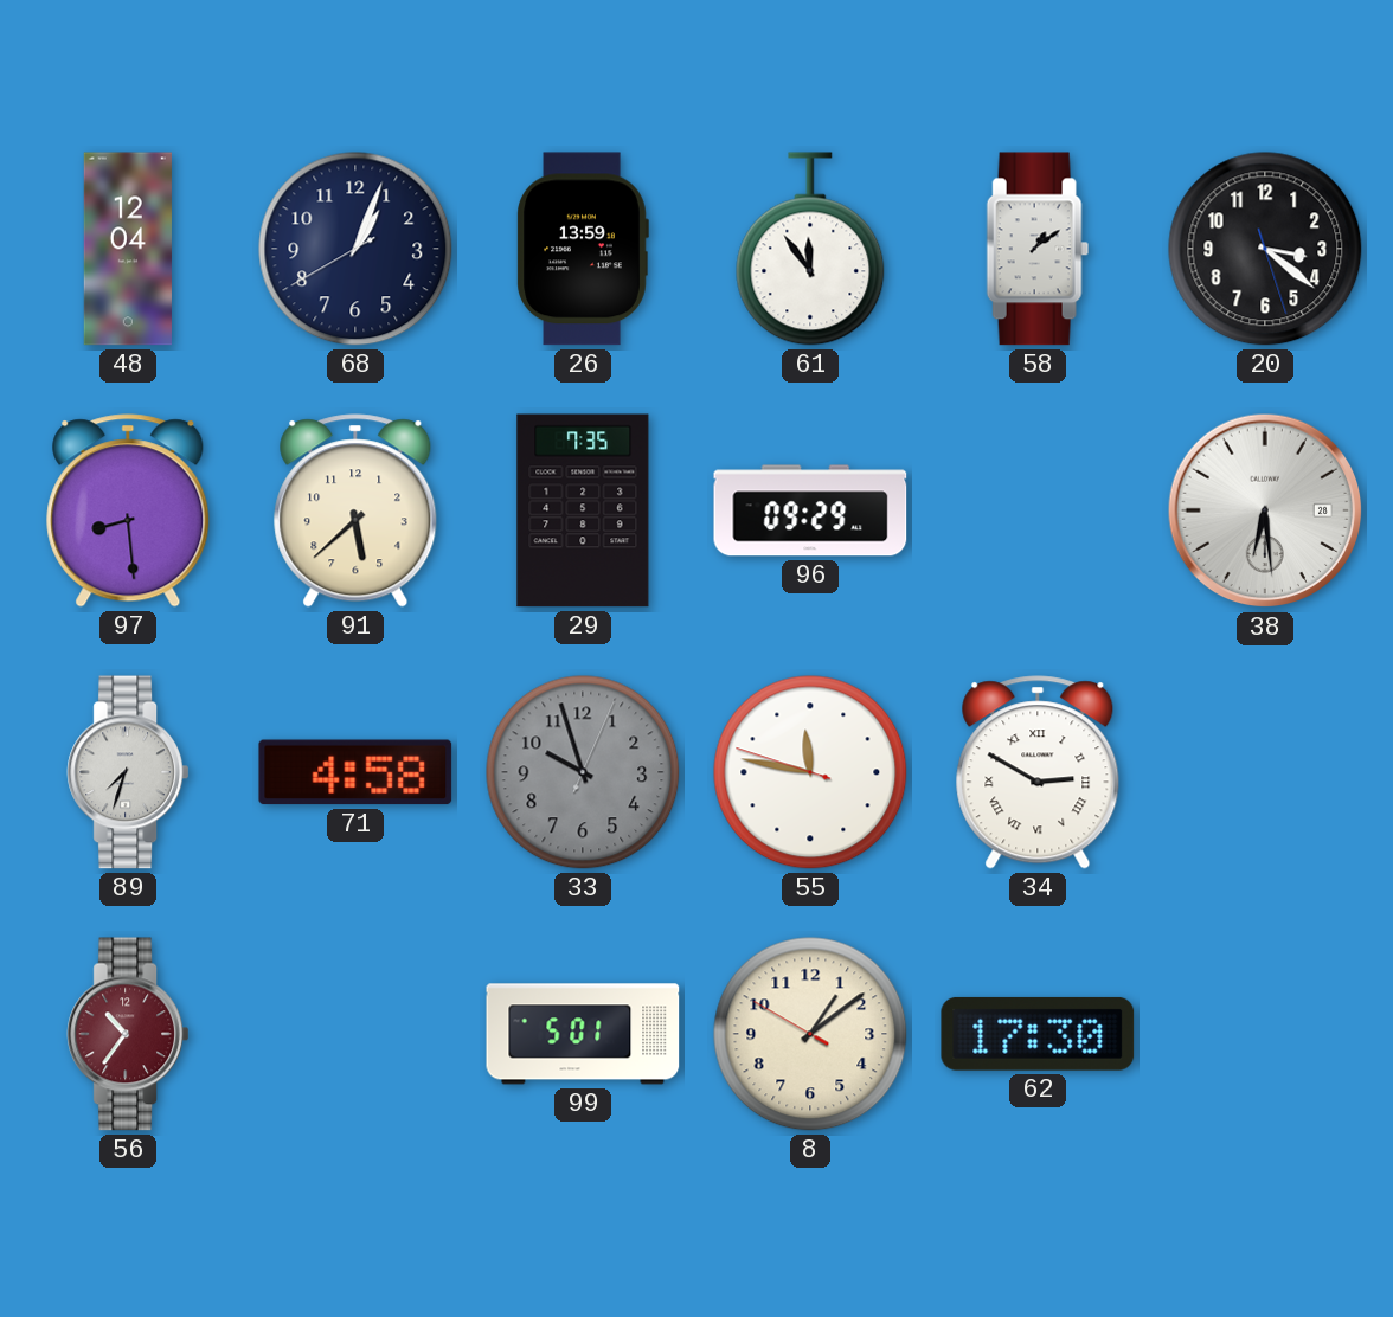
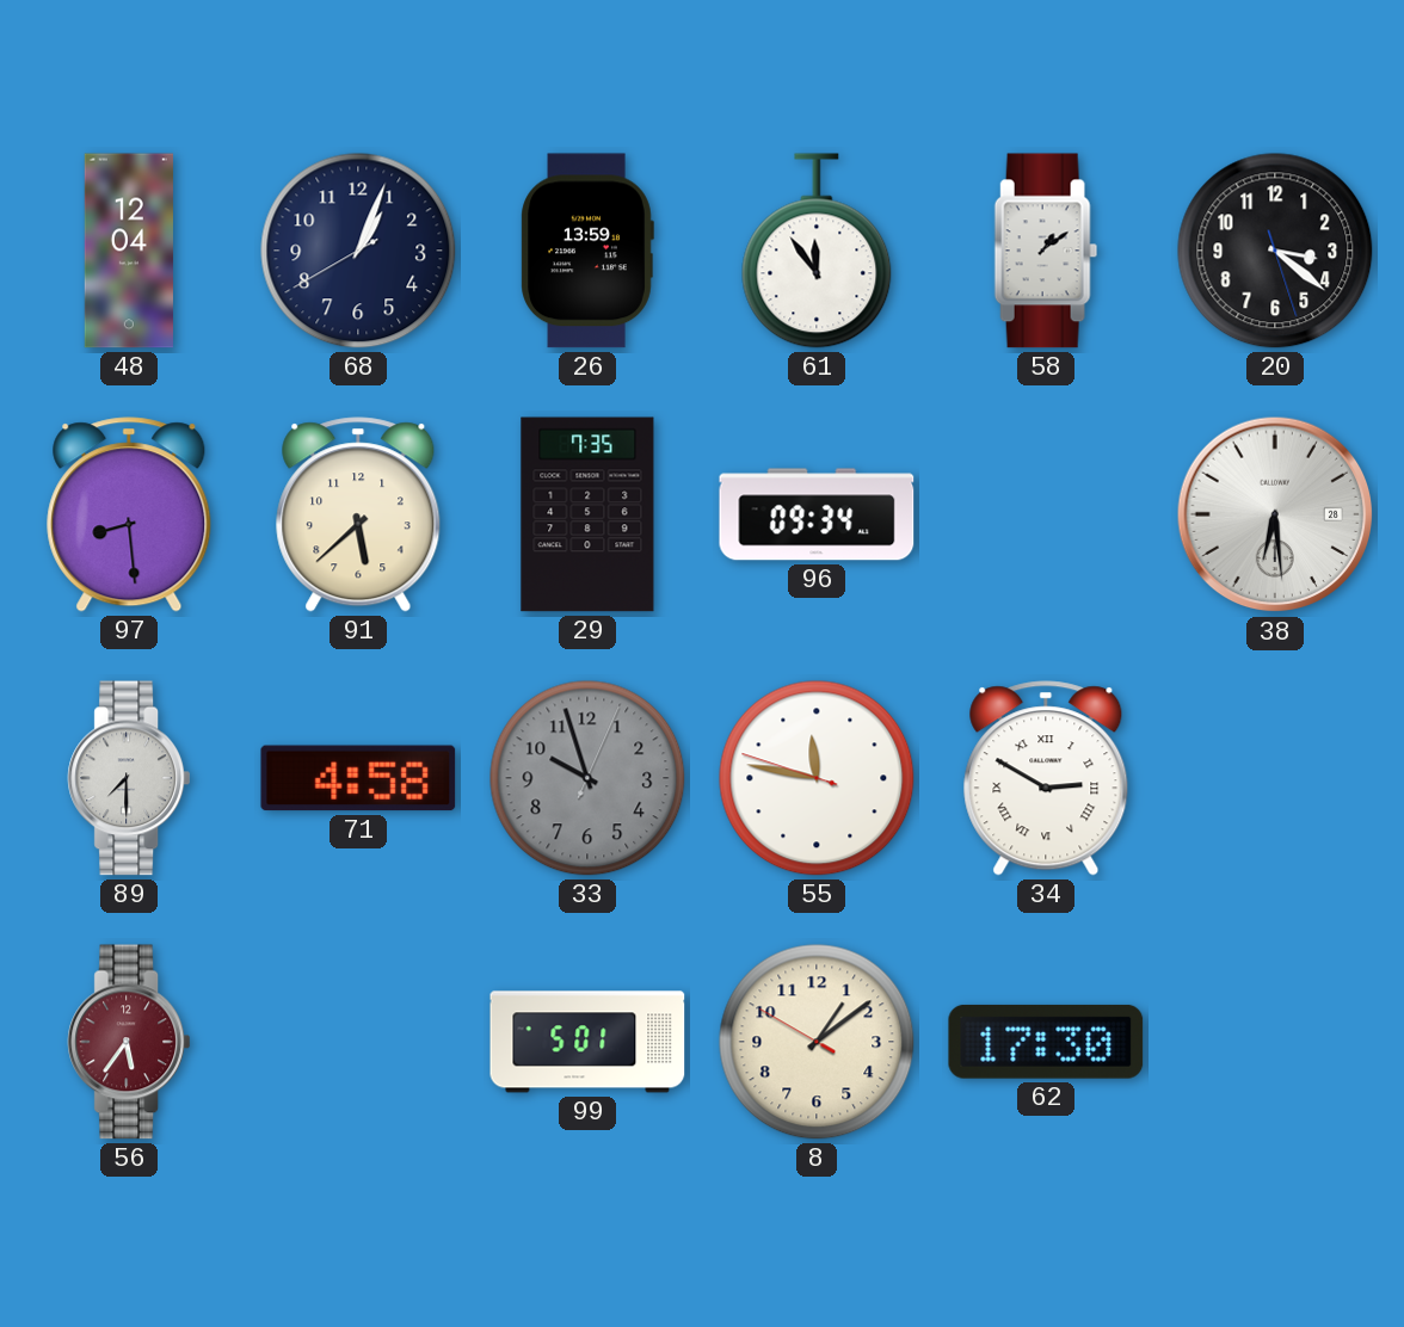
96: 09:29 -> 09:34
89: 7:33 -> 7:30
56: 10:36 -> 5:36
